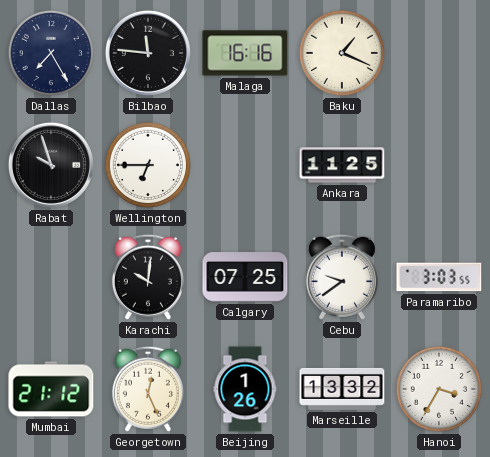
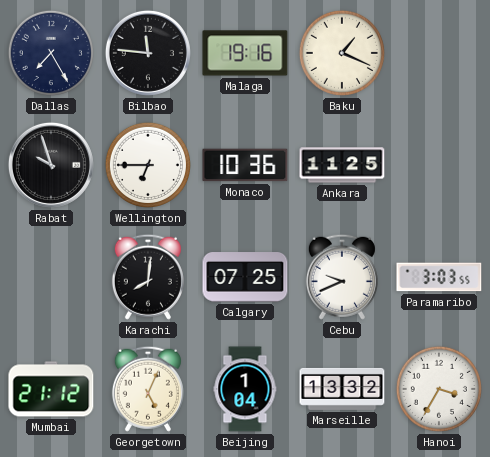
Malaga: 16:16 -> 19:16
Monaco: none -> 10:36
Karachi: 10:01 -> 8:01
Cebu: 9:39 -> 9:41
Georgetown: 12:26 -> 5:04
Beijing: 1:26 -> 1:04
